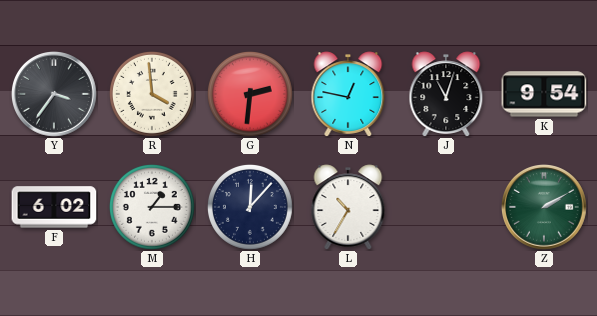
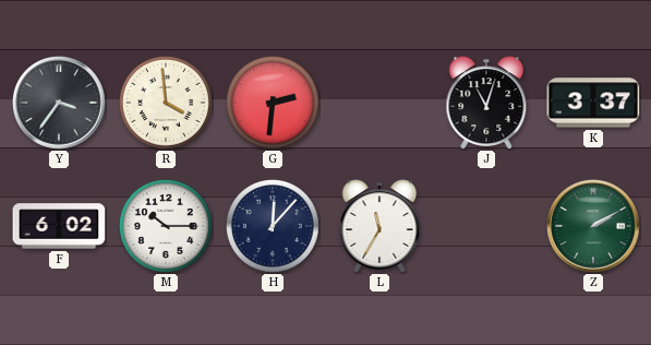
N: 12:47 -> none
K: 9:54 -> 3:37
M: 1:15 -> 10:15
L: 10:35 -> 11:35
